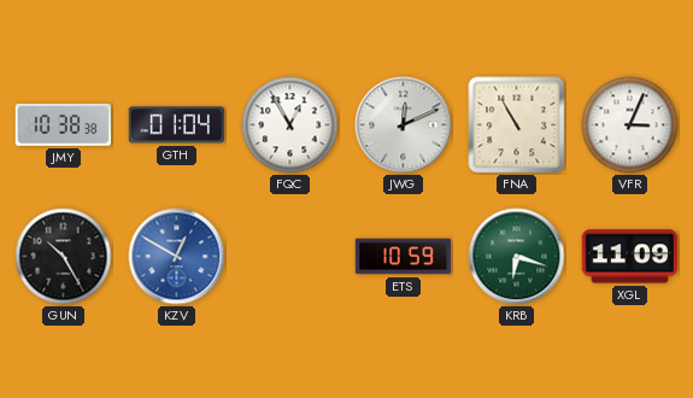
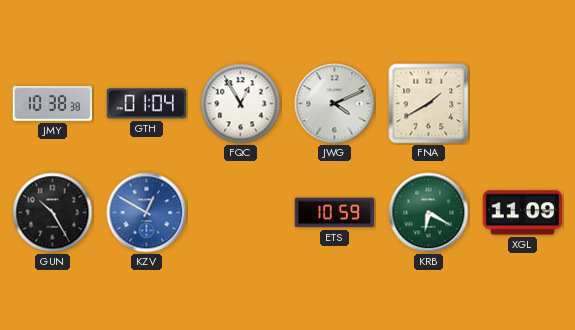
JWG: 12:11 -> 4:11
FNA: 10:55 -> 1:40
VFR: 3:04 -> none
KRB: 6:18 -> 6:20
